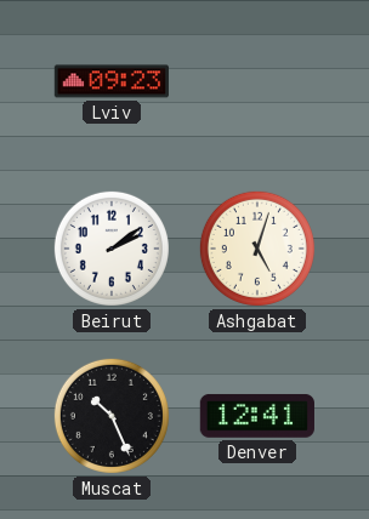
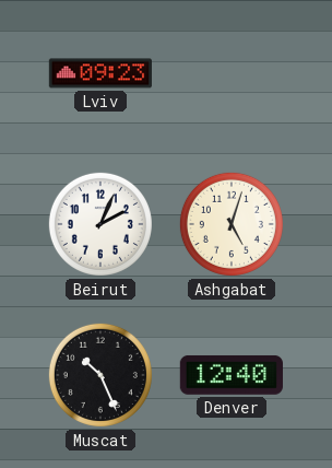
Beirut: 2:09 -> 2:04
Denver: 12:41 -> 12:40
